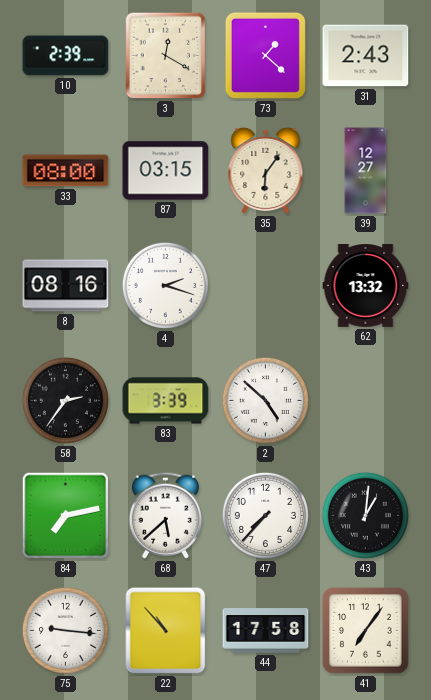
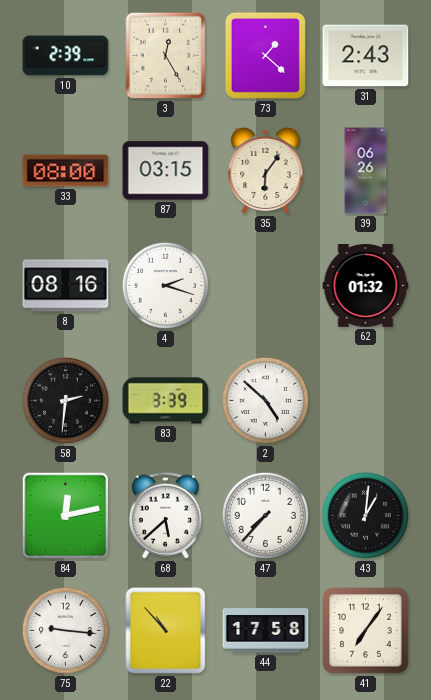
3: 12:20 -> 12:25
39: 12:27 -> 06:26
62: 13:32 -> 01:32
58: 2:36 -> 2:31
84: 7:13 -> 12:13
